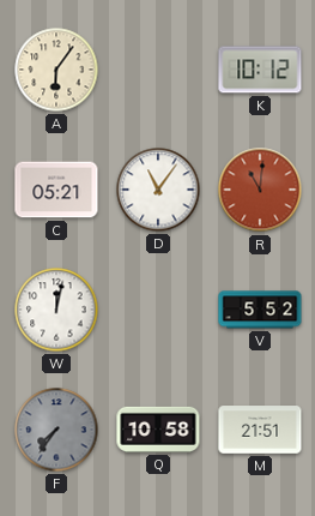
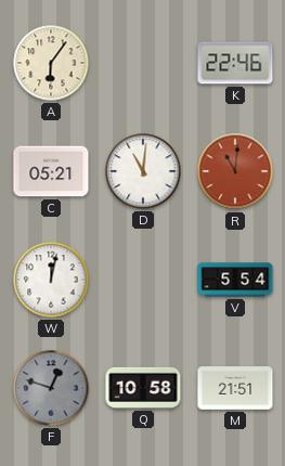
K: 10:12 -> 22:46
D: 11:06 -> 11:01
V: 5:52 -> 5:54
F: 7:36 -> 12:48
